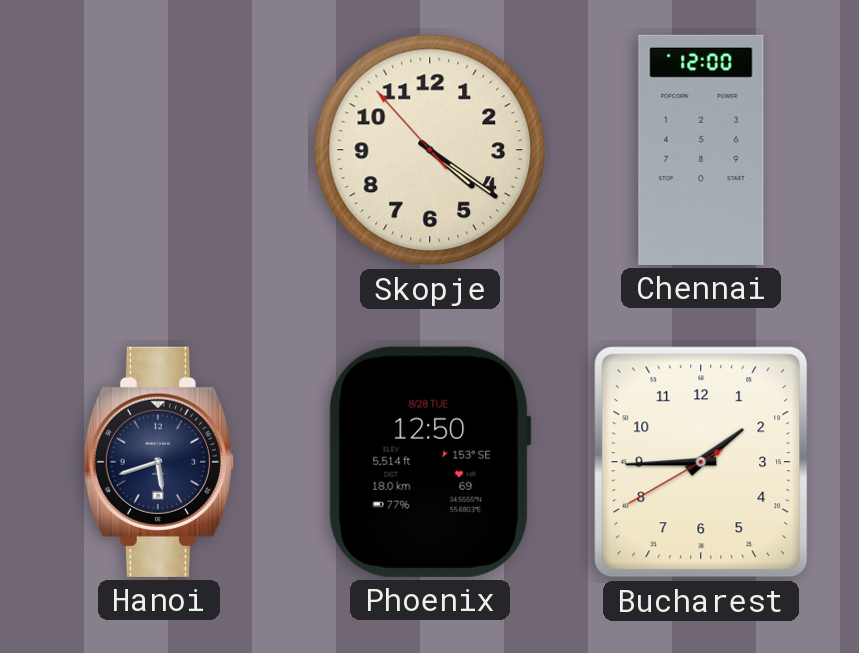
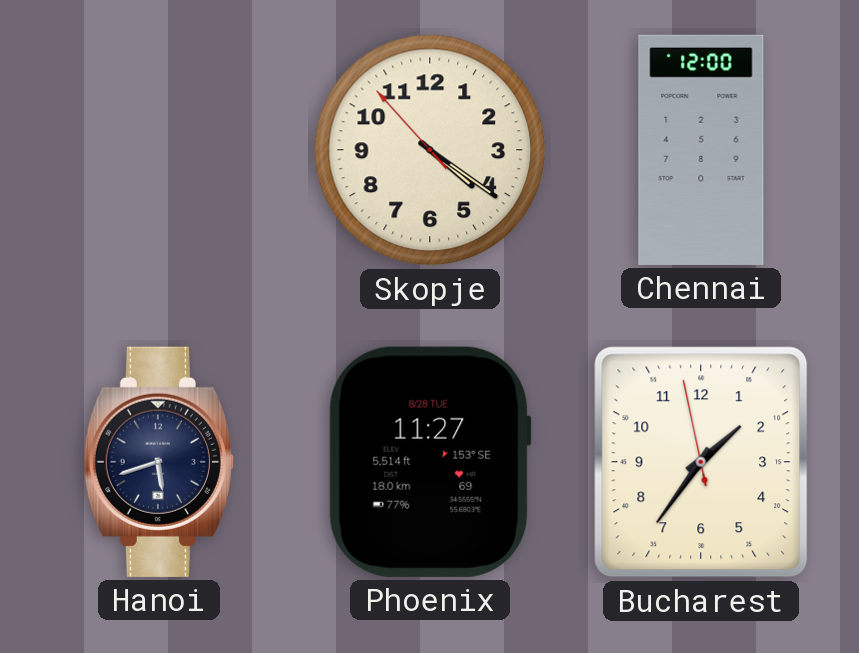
Phoenix: 12:50 -> 11:27
Bucharest: 1:44 -> 1:35
